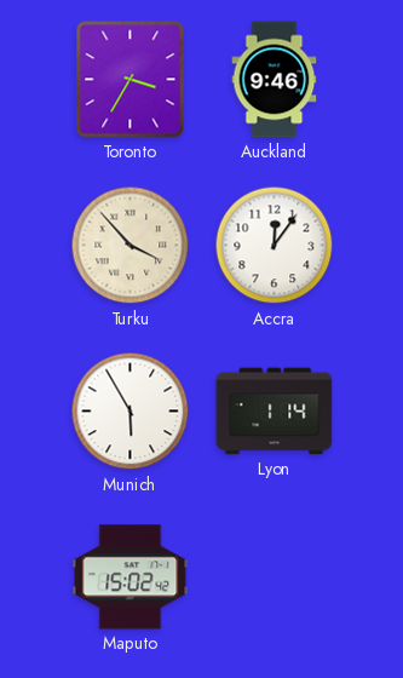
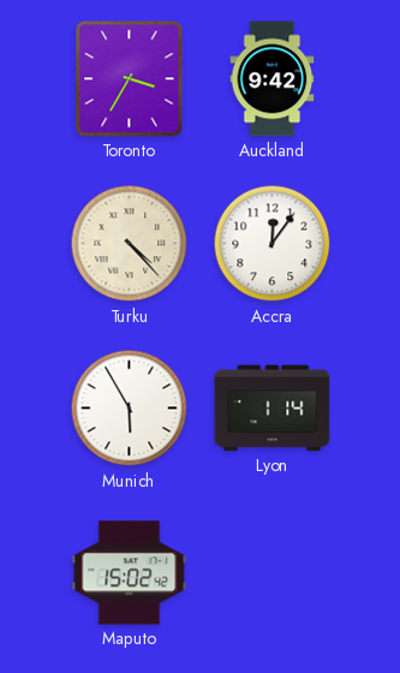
Auckland: 9:46 -> 9:42
Turku: 3:53 -> 4:23
